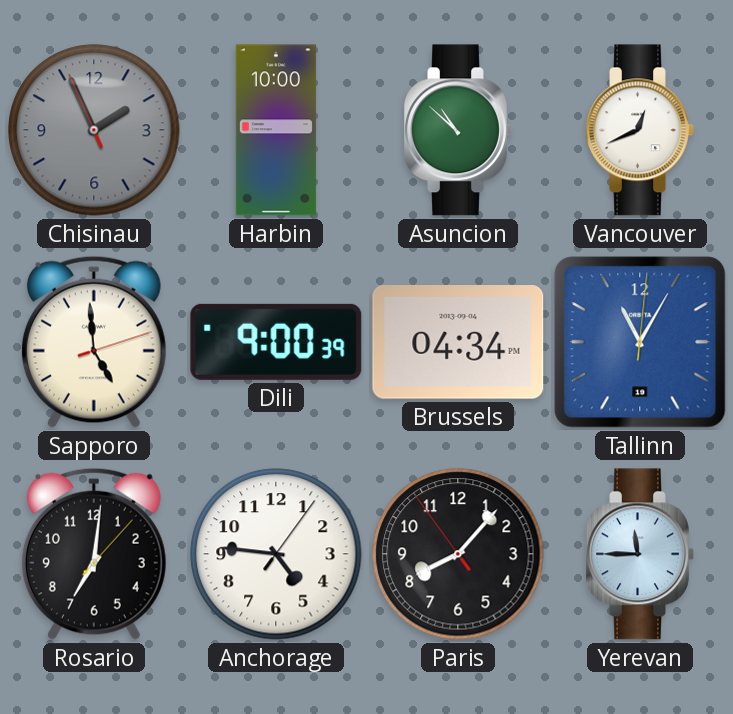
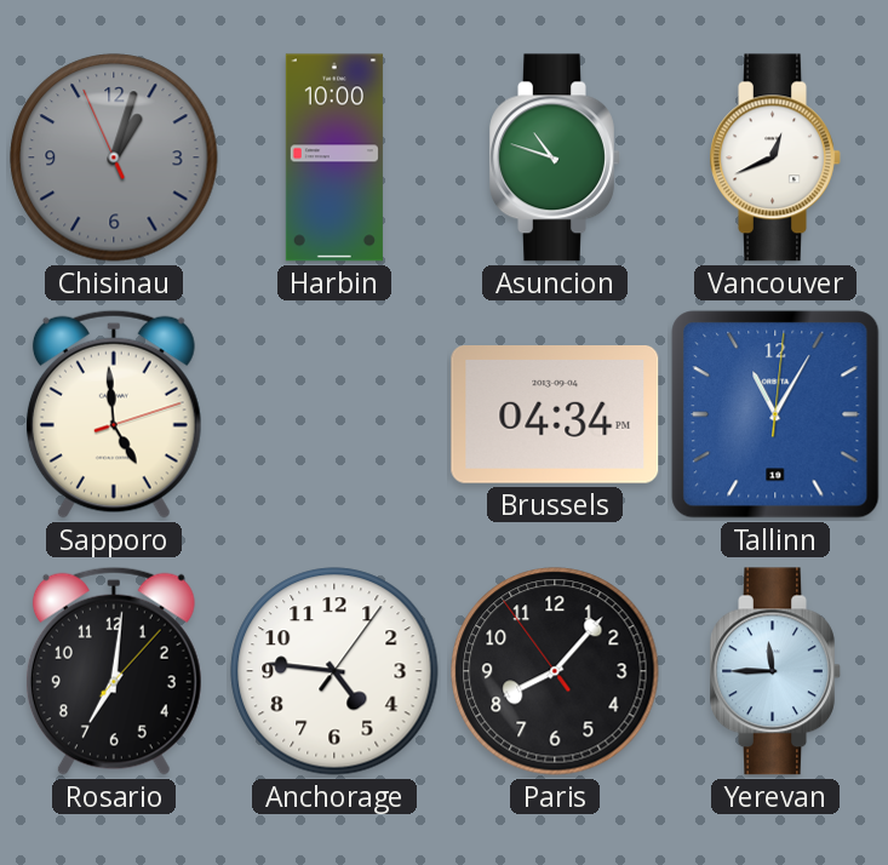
Chisinau: 1:55 -> 1:02
Asuncion: 10:52 -> 10:48
Dili: 9:00 -> none
